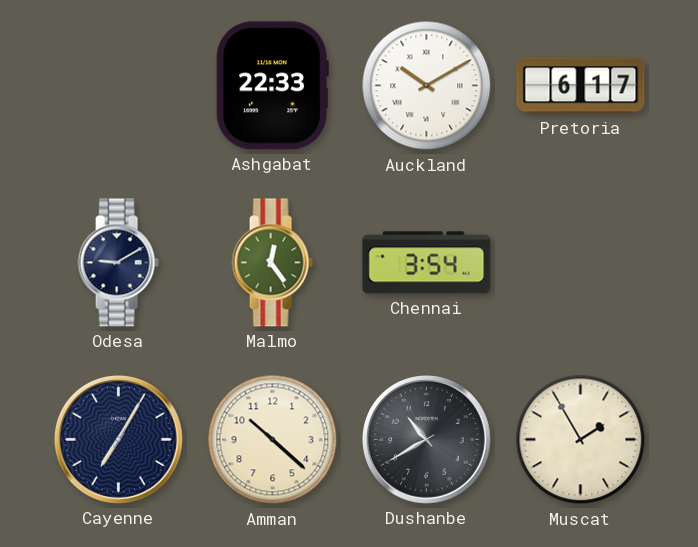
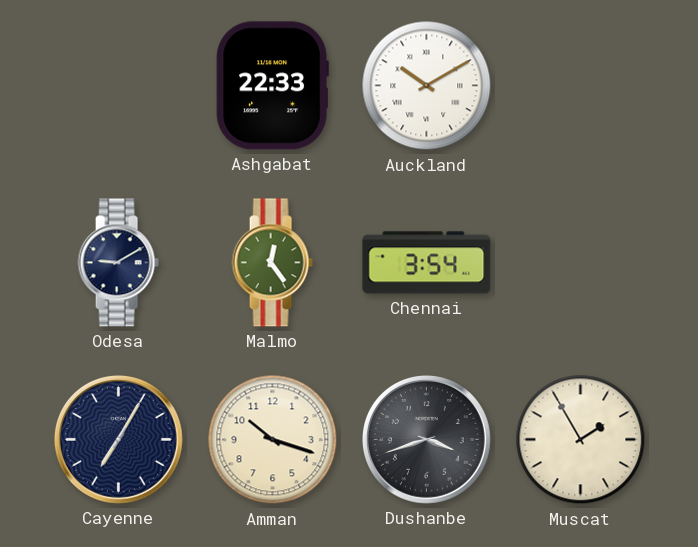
Pretoria: 6:17 -> none
Amman: 10:22 -> 10:18
Dushanbe: 10:40 -> 3:42
